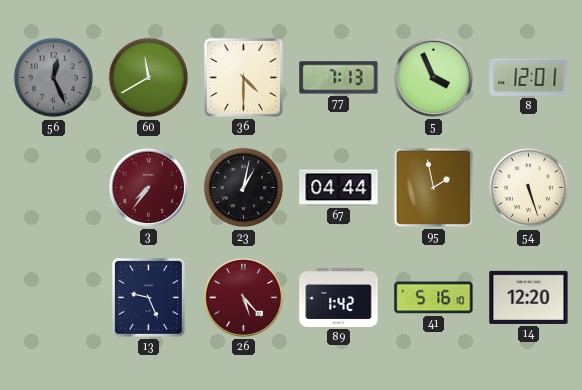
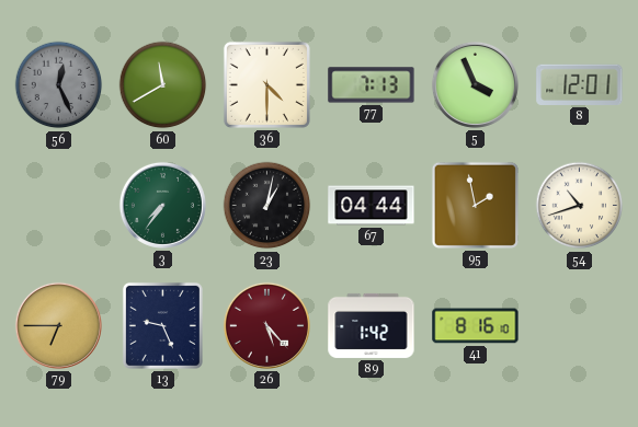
3 dial: burgundy -> green
54: 5:27 -> 10:42
79: none -> 6:45
41: 5:16 -> 8:16
14: 12:20 -> none
